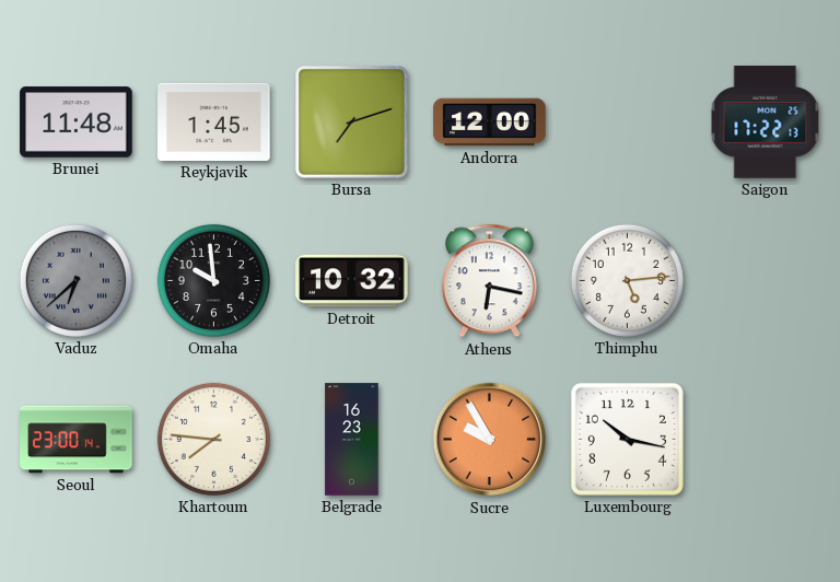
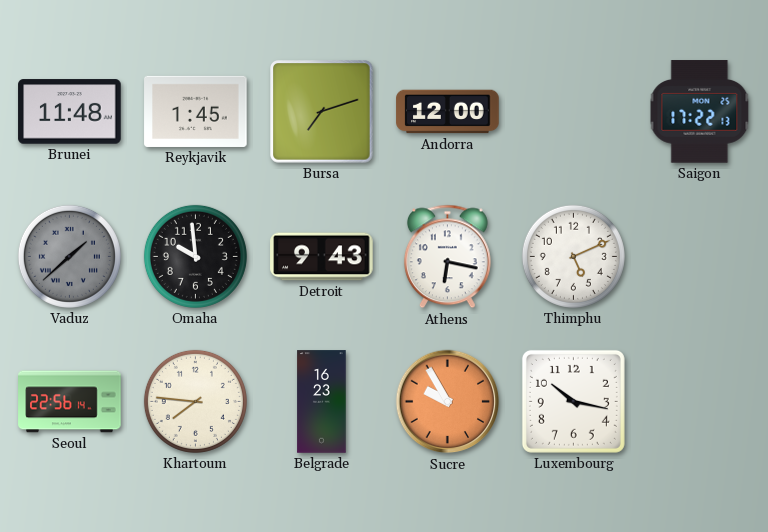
Vaduz: 6:38 -> 1:38
Detroit: 10:32 -> 9:43
Thimphu: 5:14 -> 5:11
Seoul: 23:00 -> 22:56
